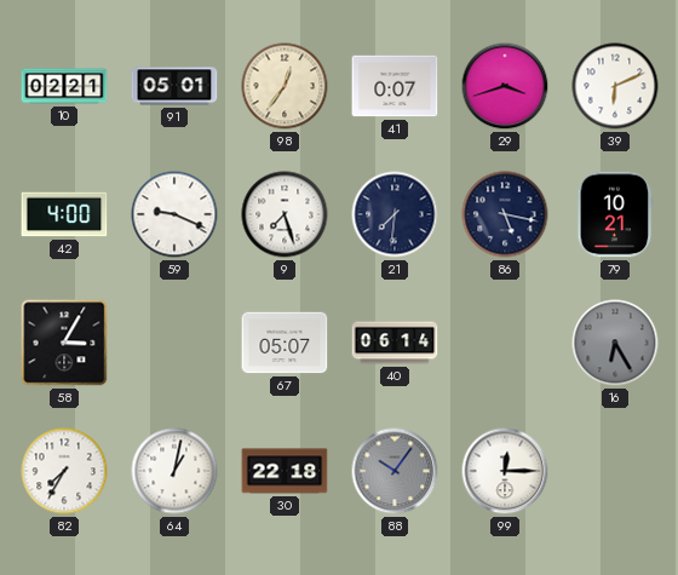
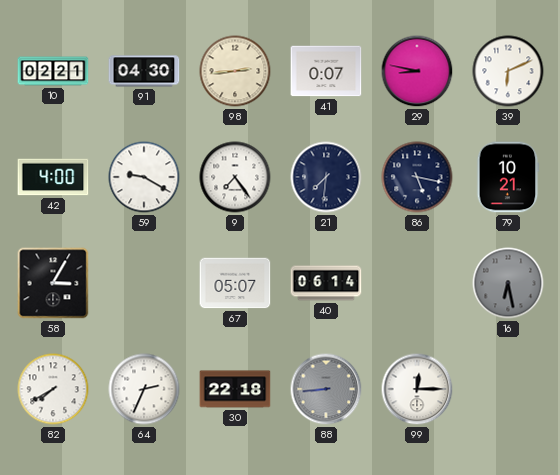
91: 05:01 -> 04:30
98: 12:36 -> 2:44
29: 3:42 -> 8:47
59: 9:19 -> 9:20
9: 7:27 -> 7:24
16: 6:25 -> 6:28
82: 7:35 -> 7:40
64: 1:02 -> 2:34
88: 10:06 -> 8:44
